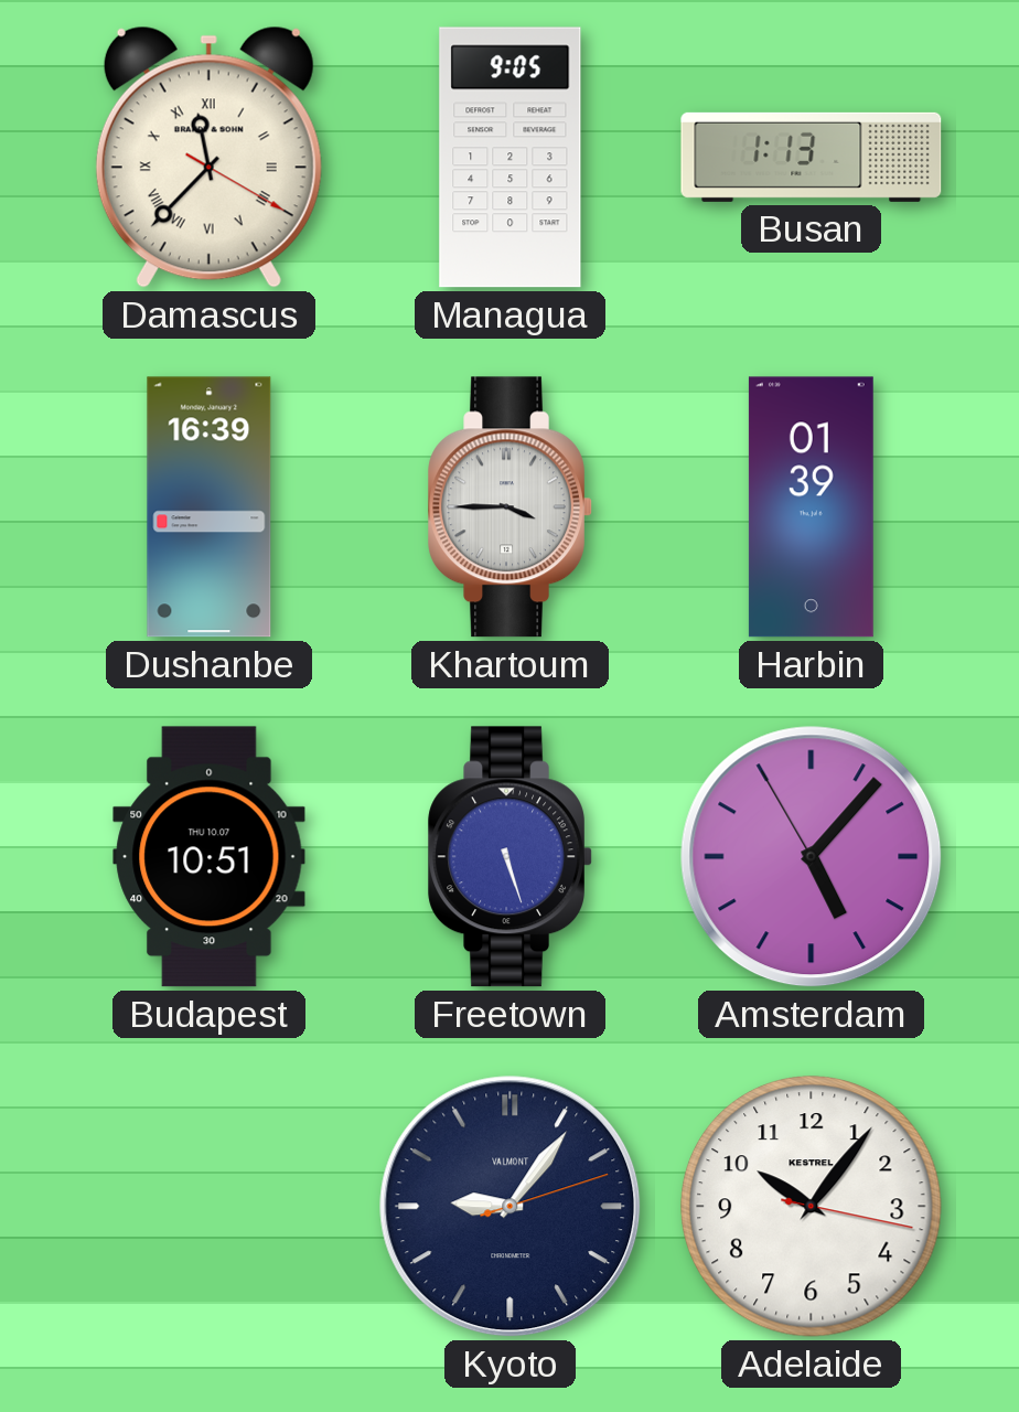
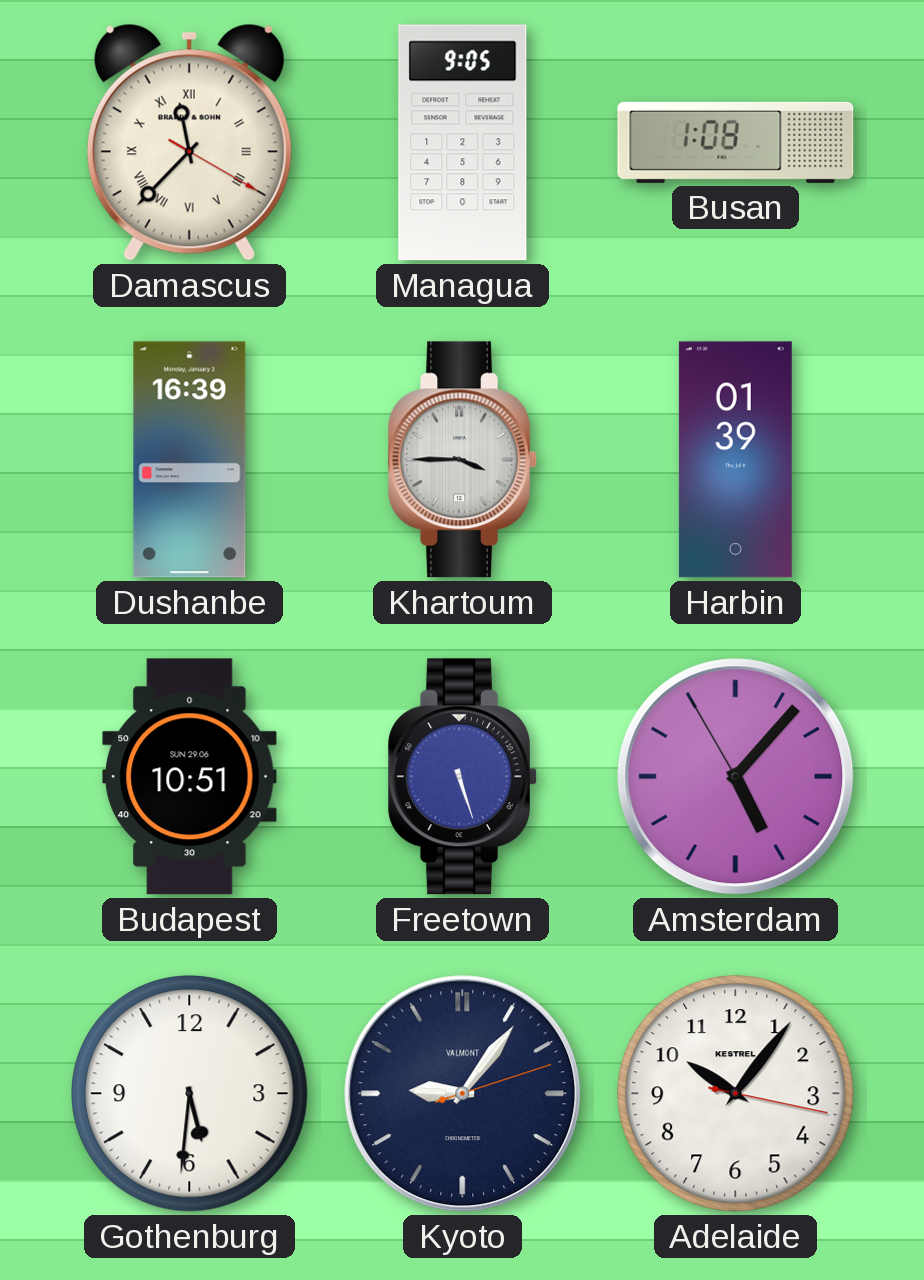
Busan: 1:13 -> 1:08
Budapest date: THU 10.07 -> SUN 29.06
Gothenburg: none -> 5:31
